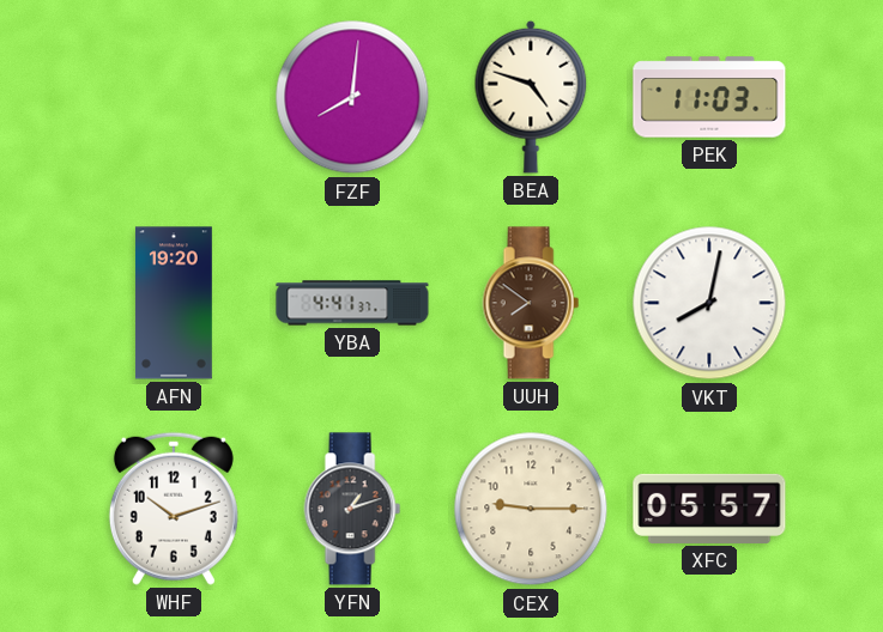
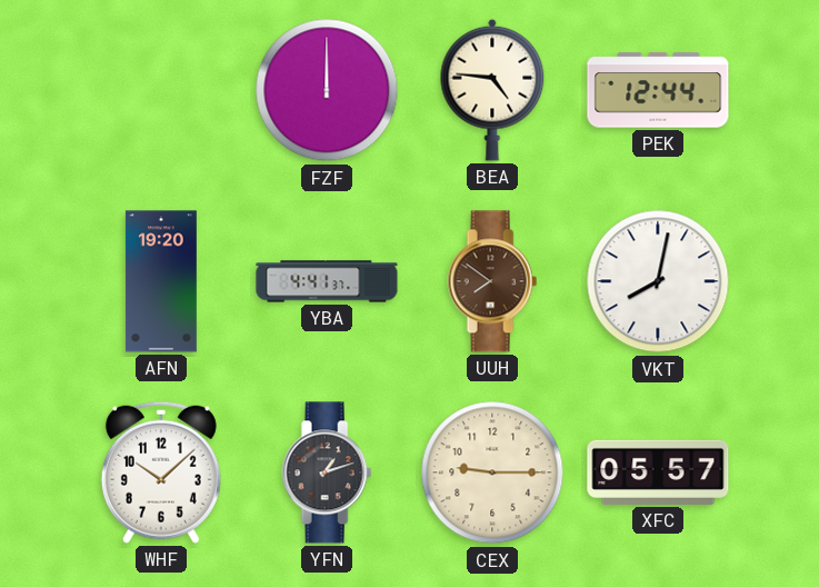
FZF: 8:01 -> 12:00
BEA: 4:48 -> 4:46
PEK: 11:03 -> 12:44
WHF: 10:12 -> 10:08
